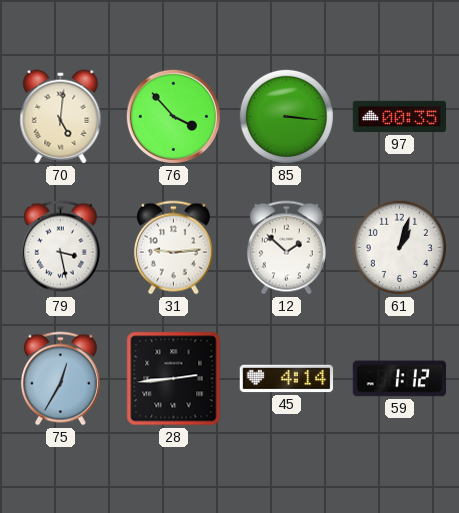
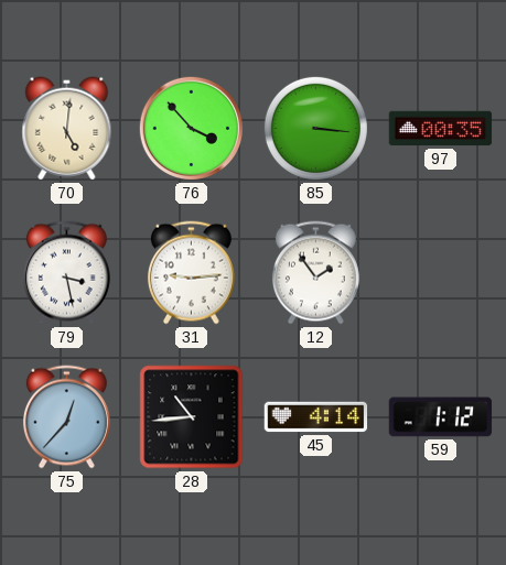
12: 1:52 -> 1:54
61: 1:03 -> none
75: 12:35 -> 12:37
28: 2:44 -> 10:44
